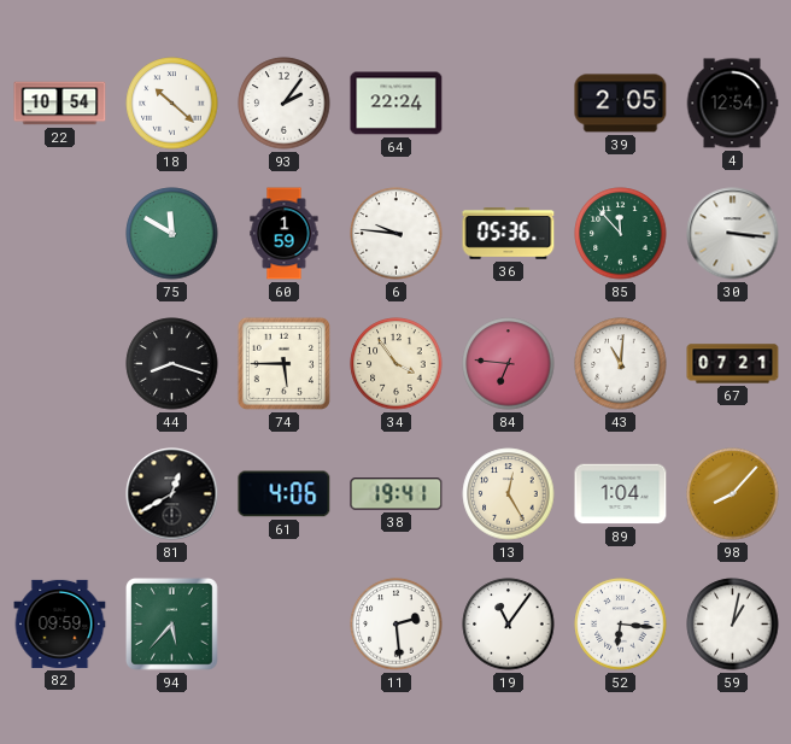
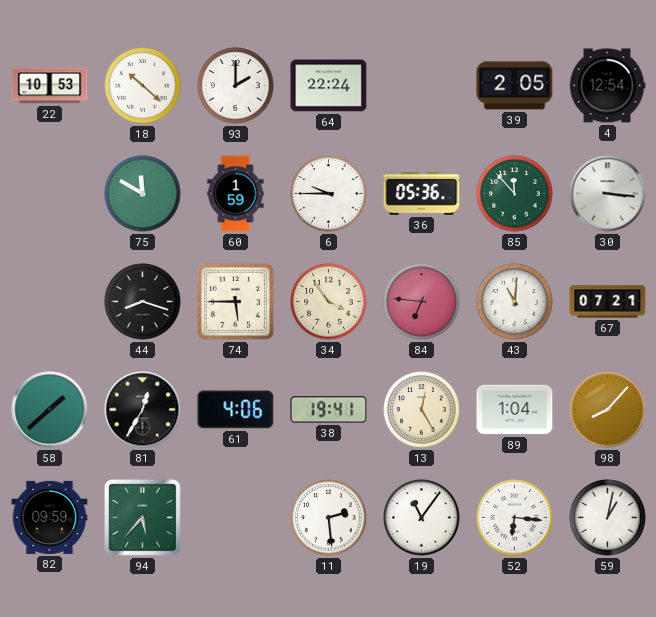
22: 10:54 -> 10:53
93: 2:06 -> 2:00
6: 9:46 -> 9:45
58: none -> 1:38
81: 12:40 -> 12:35
